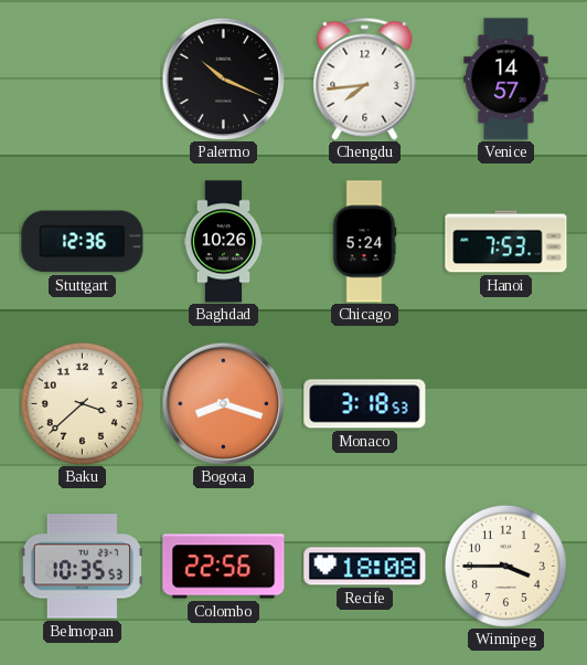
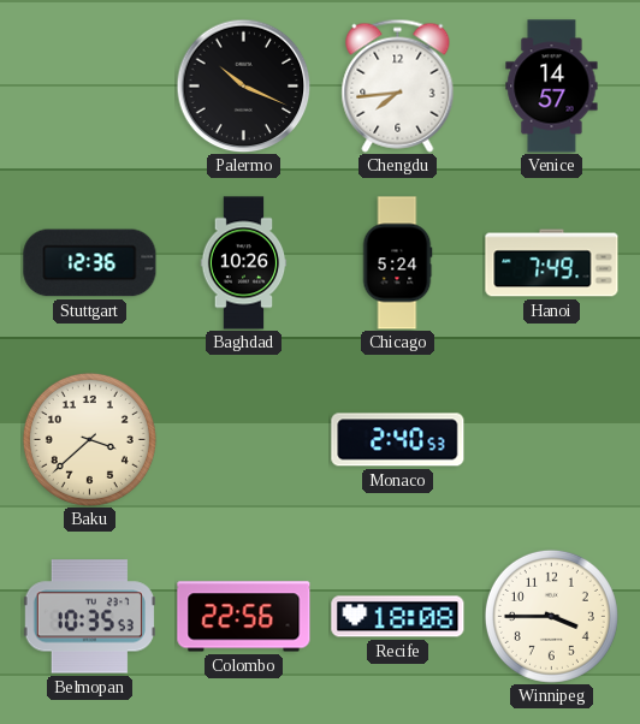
Hanoi: 7:53 -> 7:49
Bogota: 8:18 -> none
Monaco: 3:18 -> 2:40
